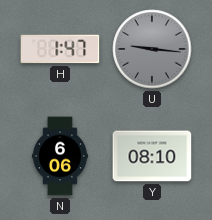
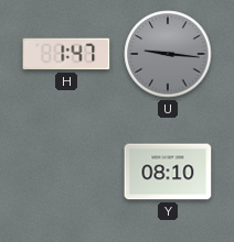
N: 6:06 -> none
